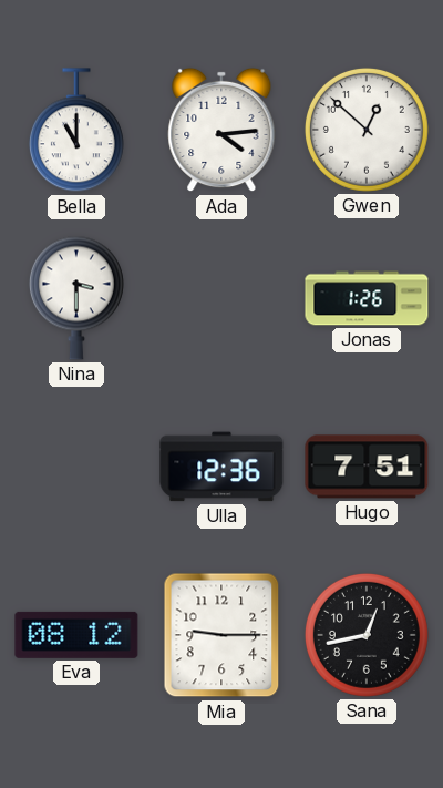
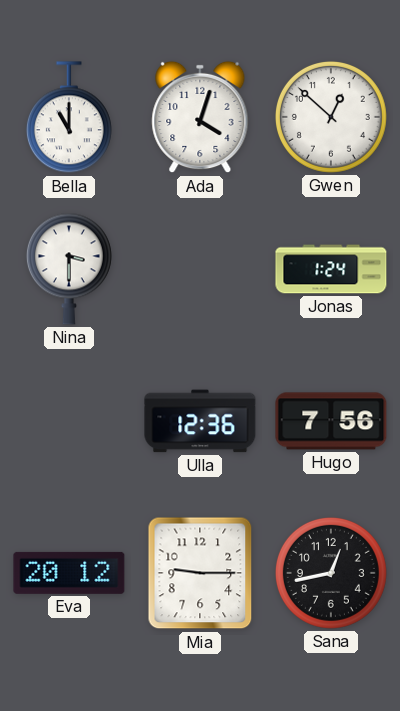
Ada: 4:14 -> 4:03
Jonas: 1:26 -> 1:24
Hugo: 7:51 -> 7:56
Eva: 08:12 -> 20:12
